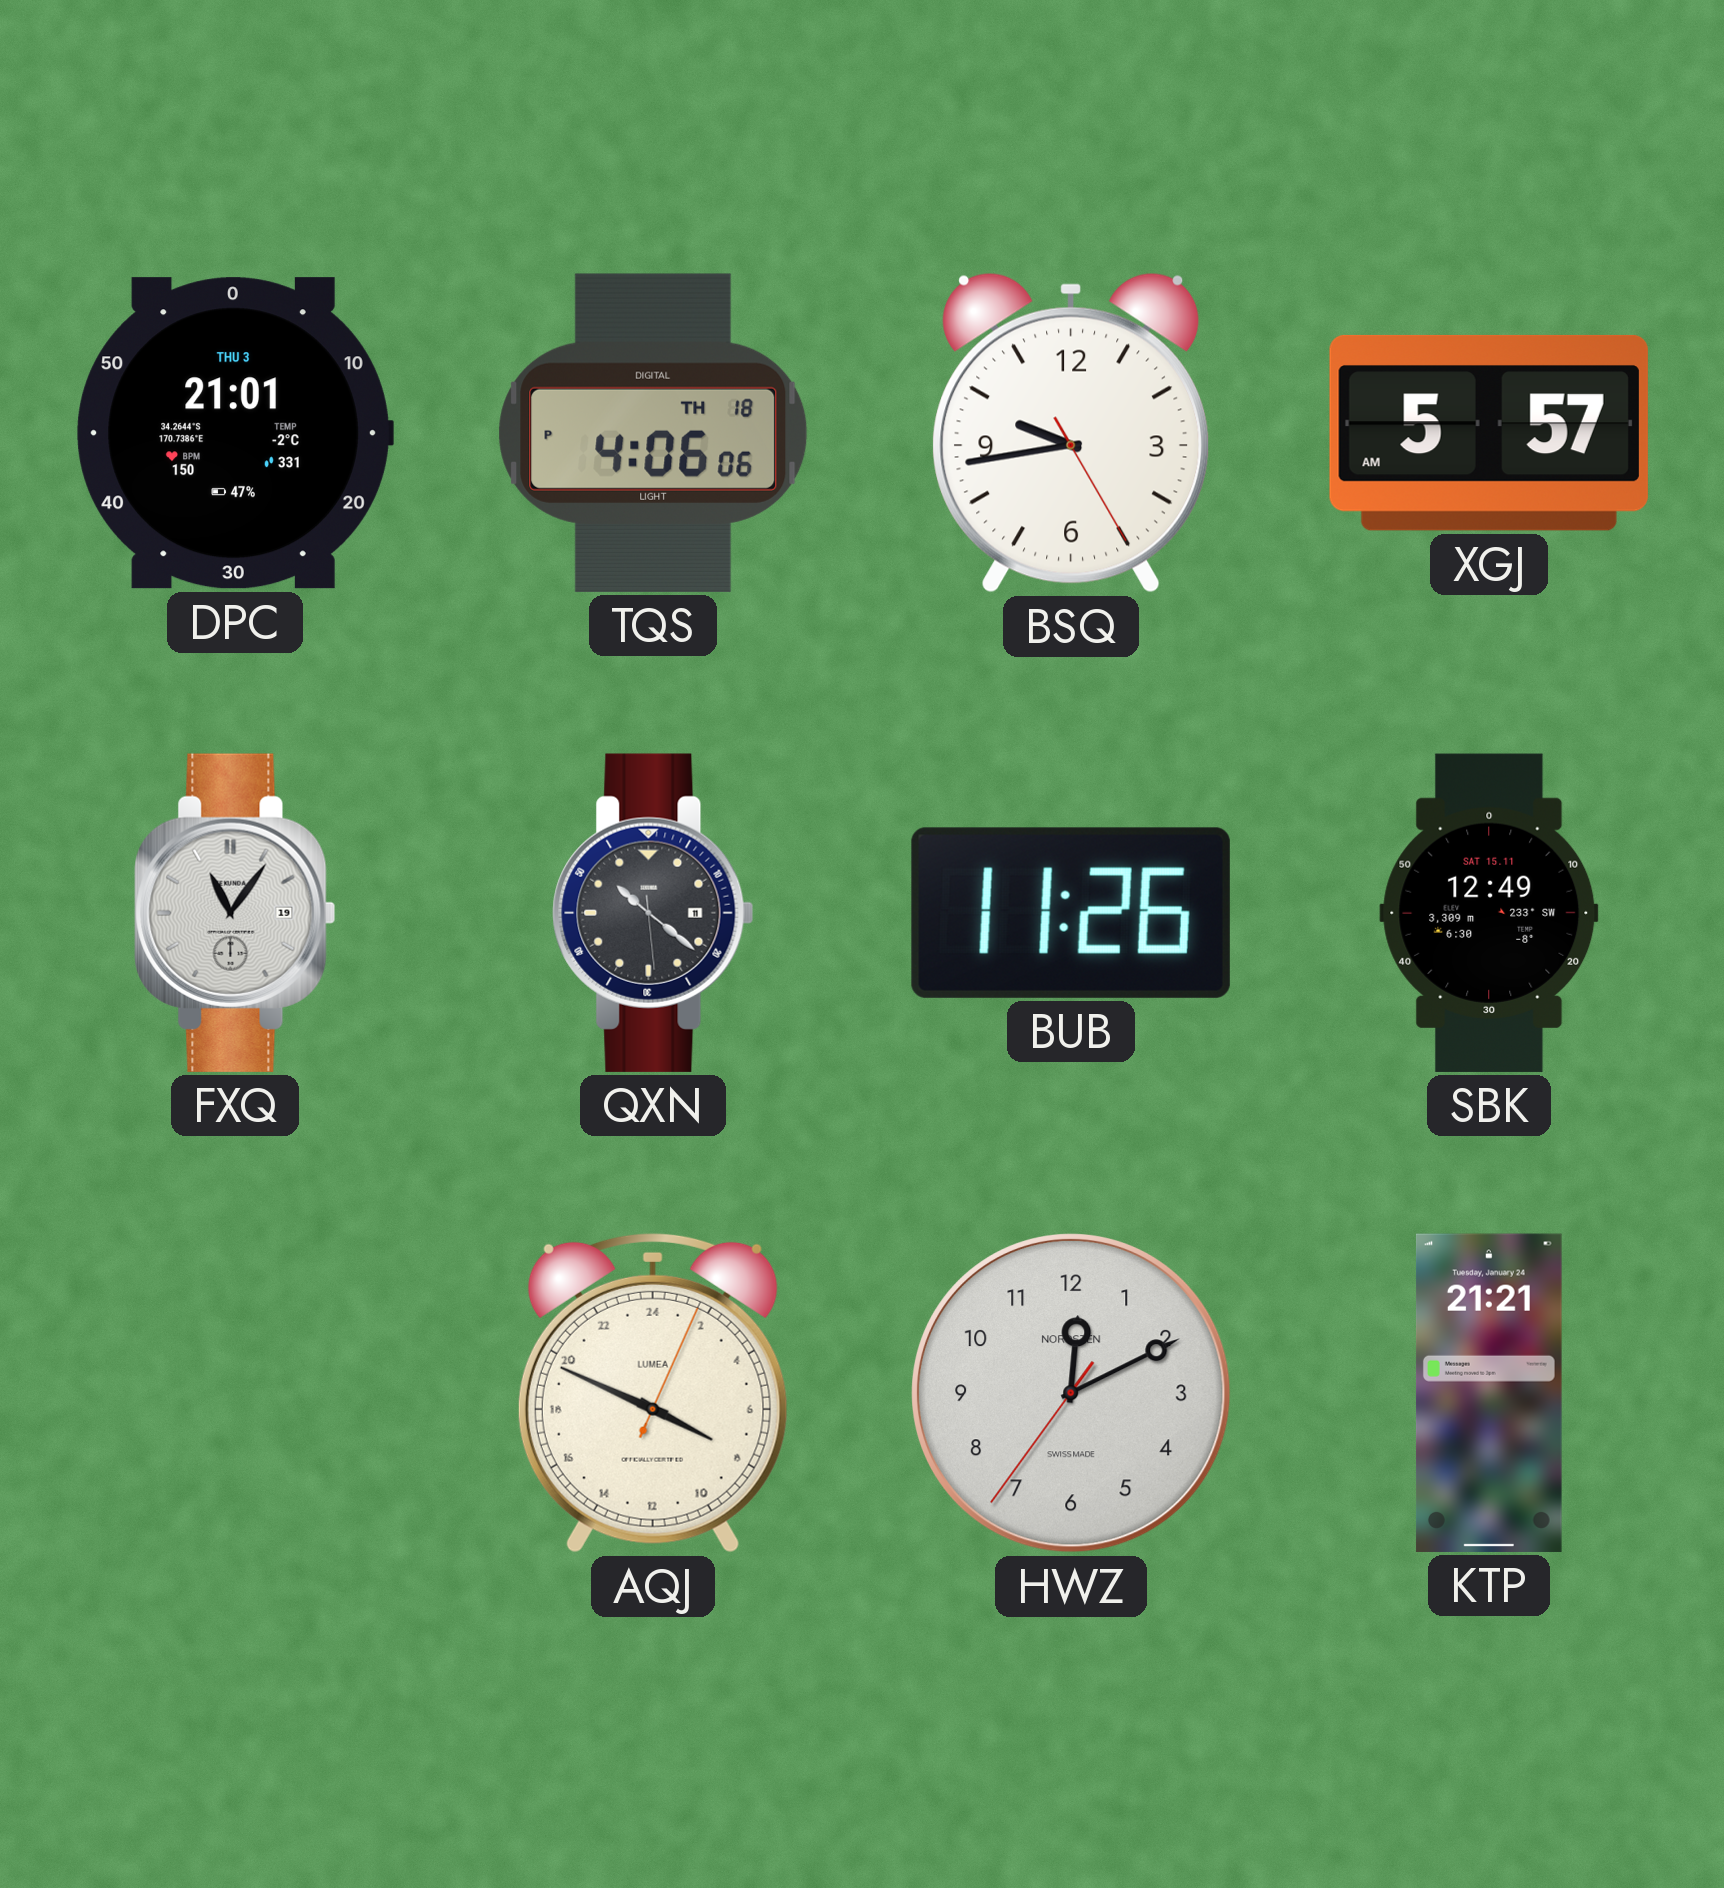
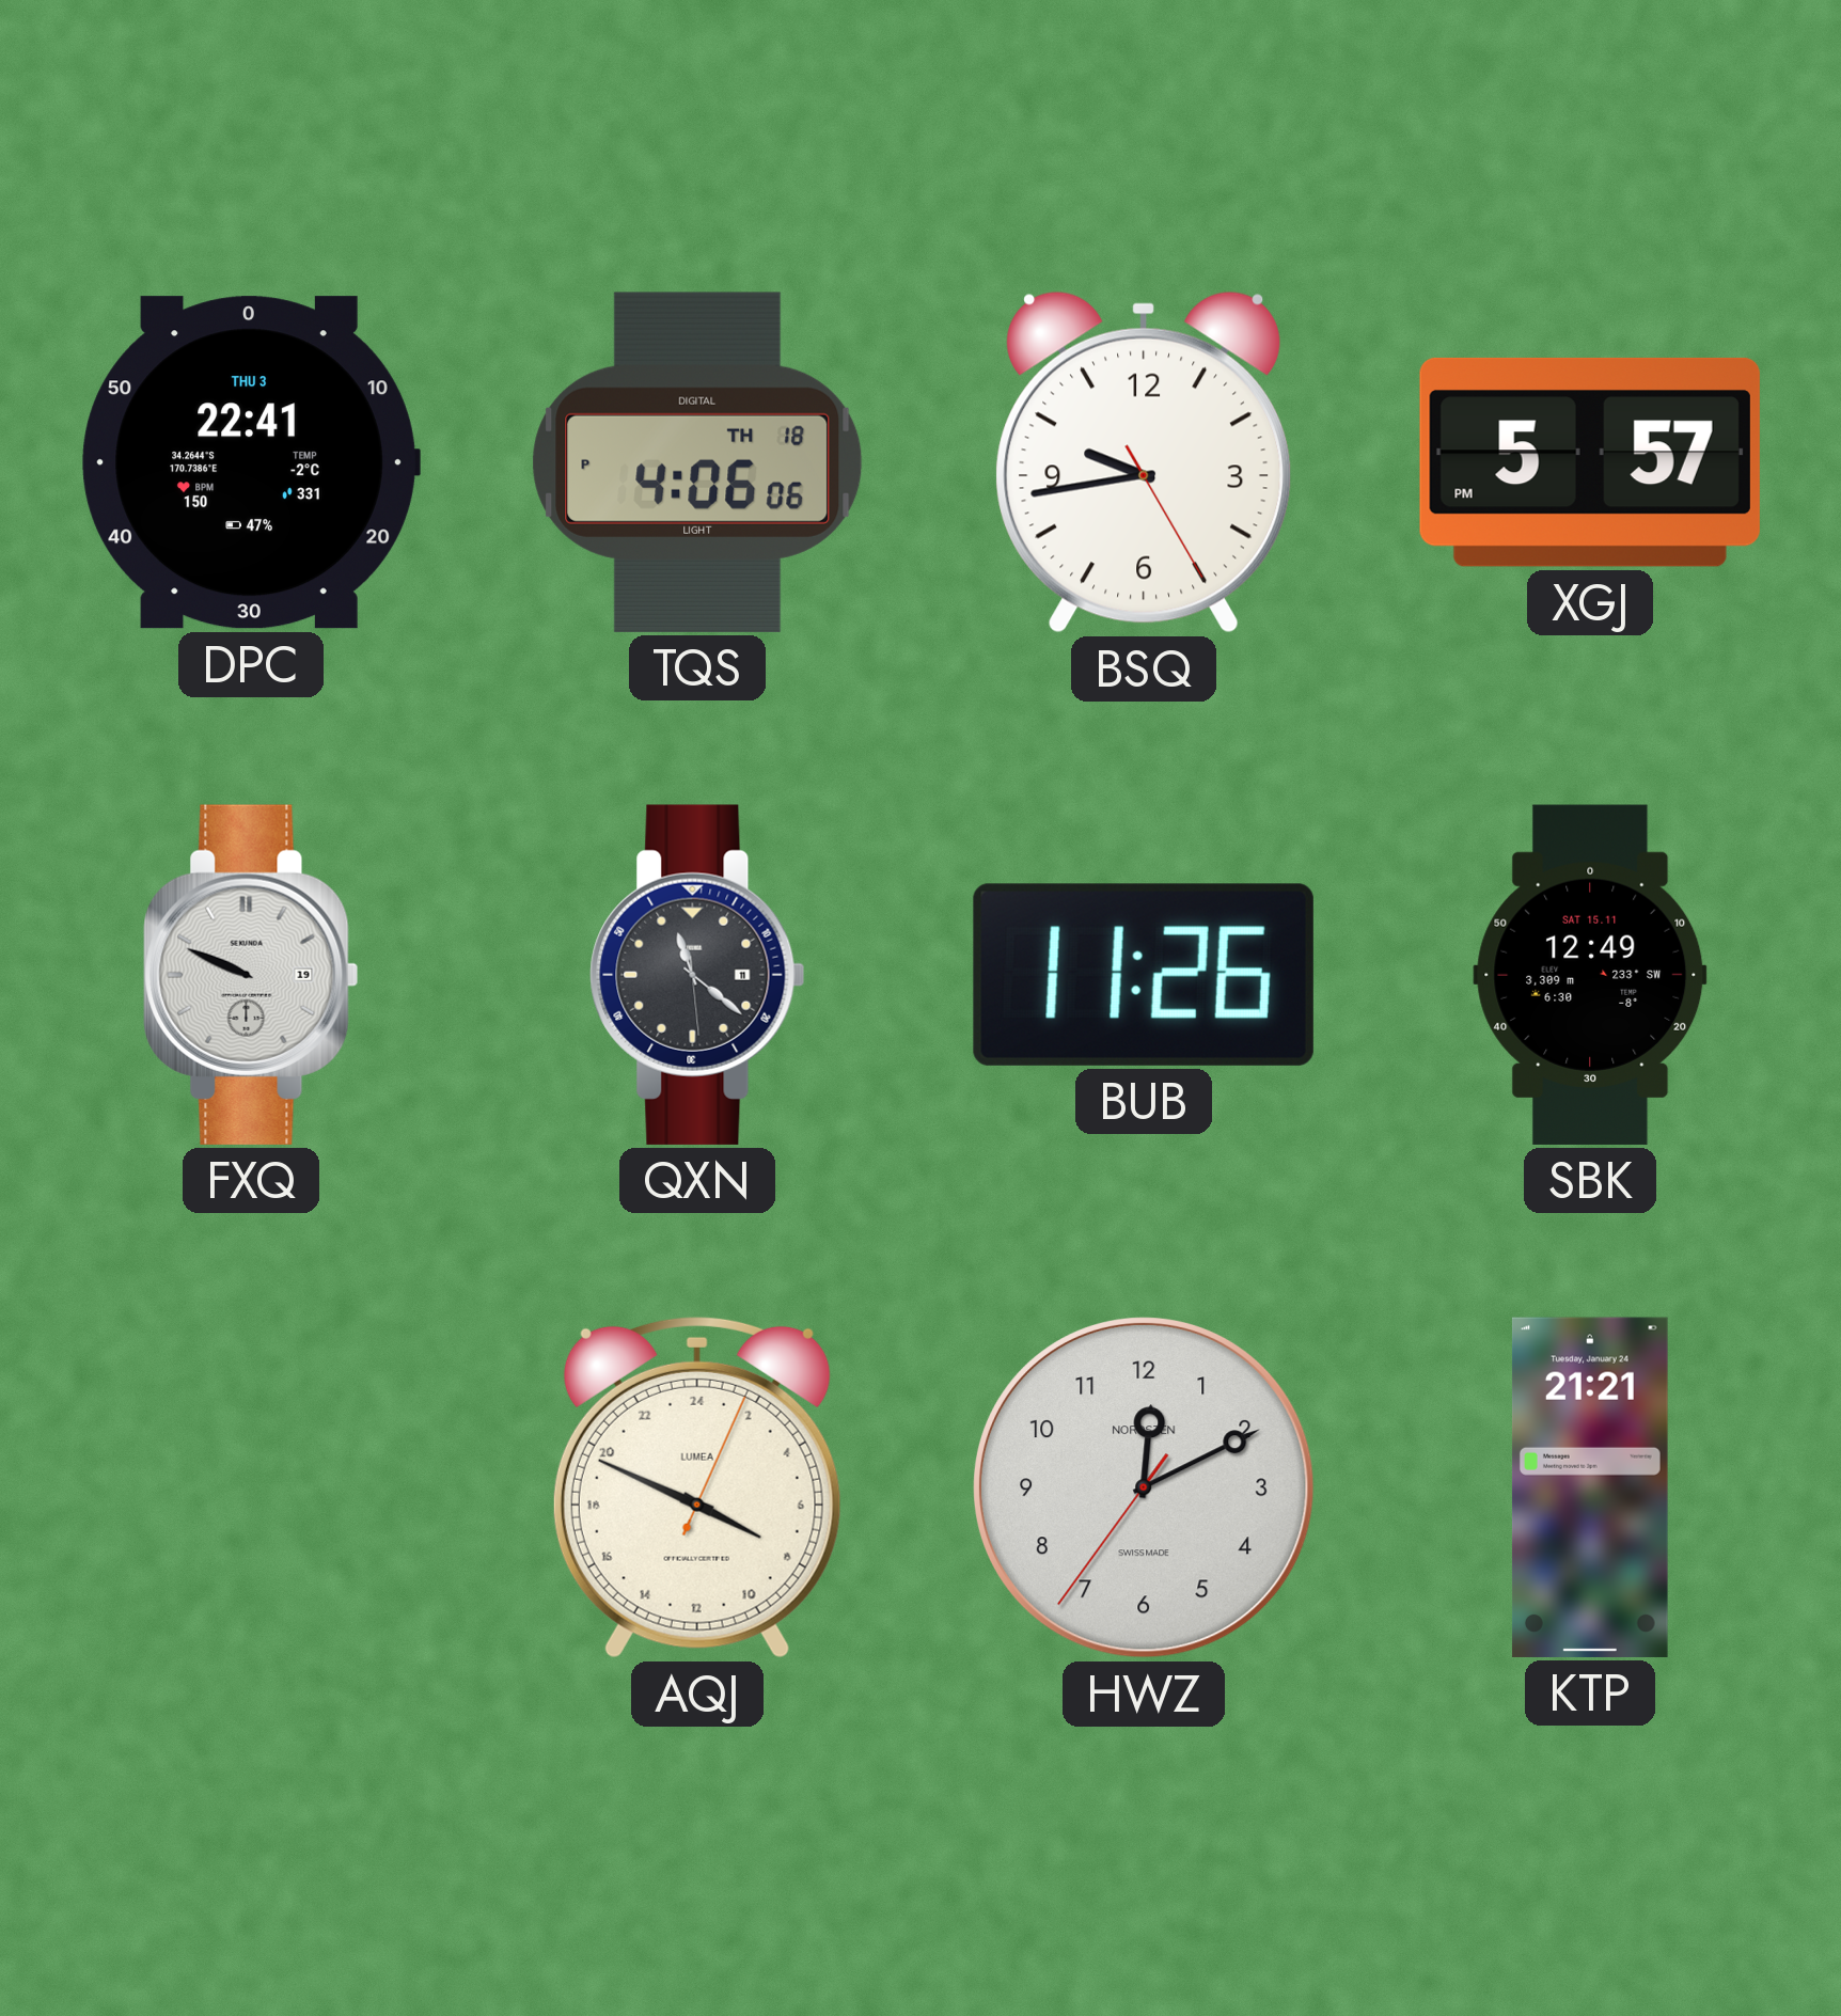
DPC: 21:01 -> 22:41
XGJ: 5:57 AM -> 5:57 PM
FXQ: 11:06 -> 9:49
QXN: 10:21 -> 11:21
